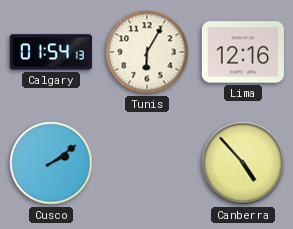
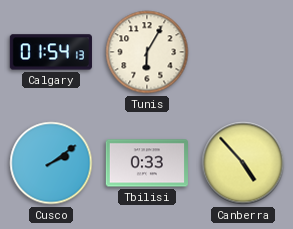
Lima: 12:16 -> none
Tbilisi: none -> 0:33
